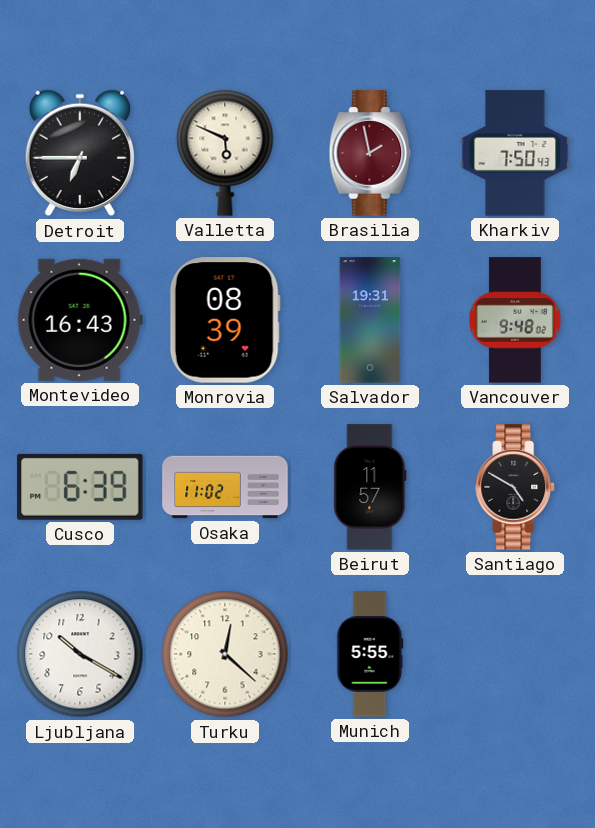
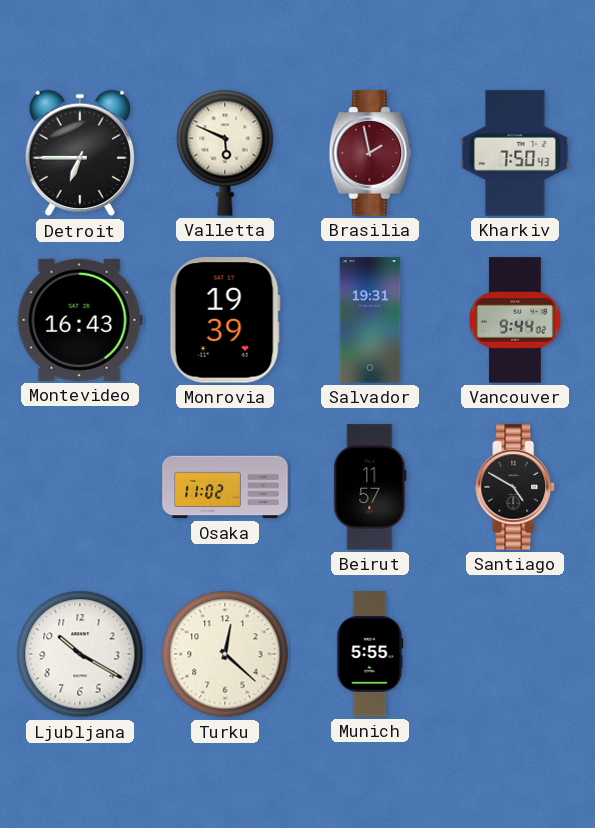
Monrovia: 08:39 -> 19:39
Vancouver: 9:48 -> 9:44
Cusco: 6:39 -> none
